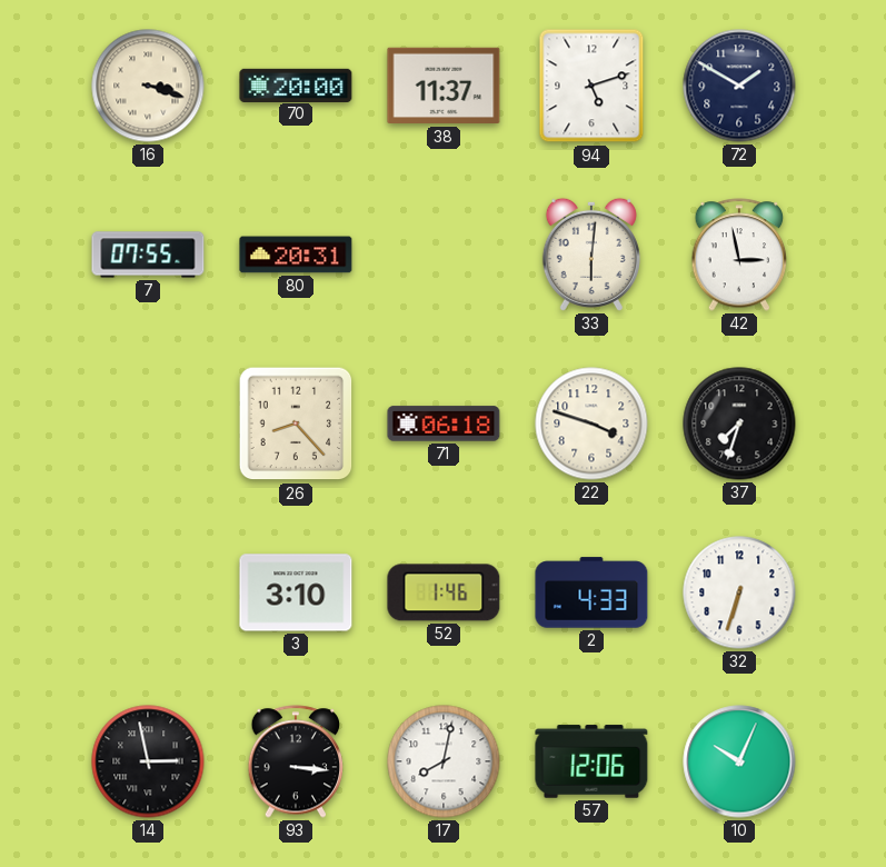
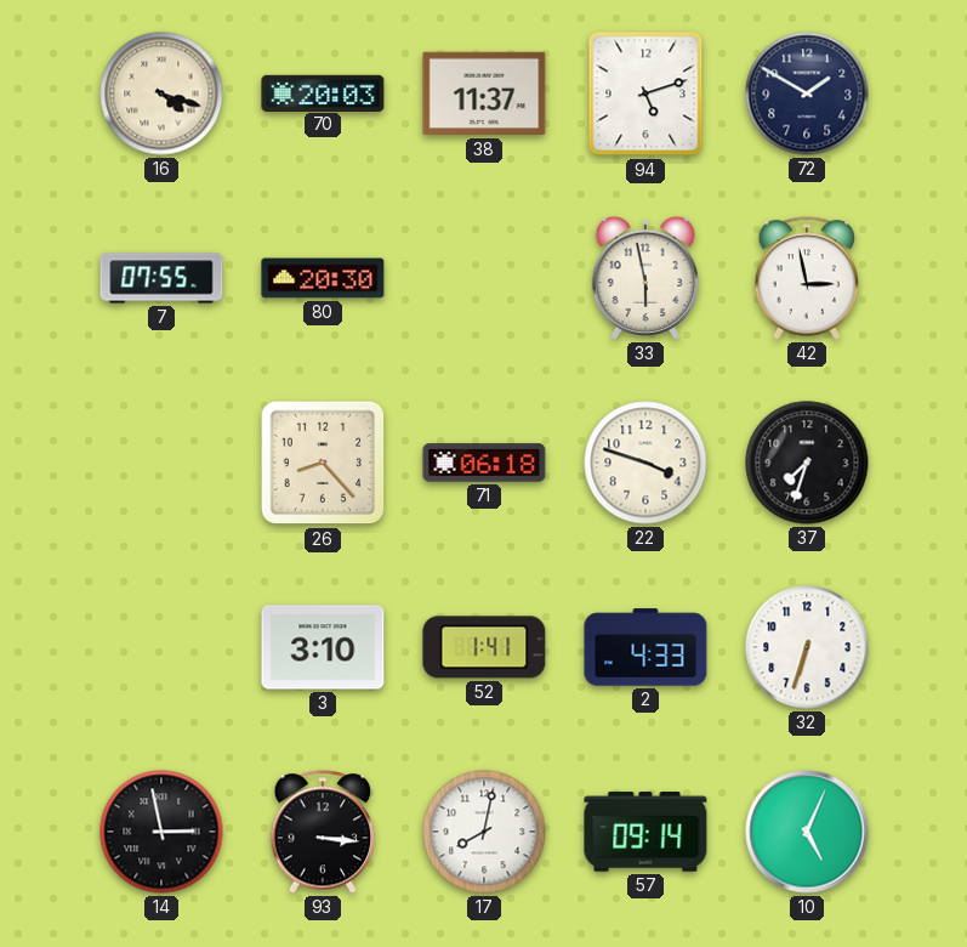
16: 3:18 -> 4:18
70: 20:00 -> 20:03
80: 20:31 -> 20:30
33: 6:01 -> 5:58
52: 1:46 -> 1:41
57: 12:06 -> 09:14
10: 10:04 -> 5:04
